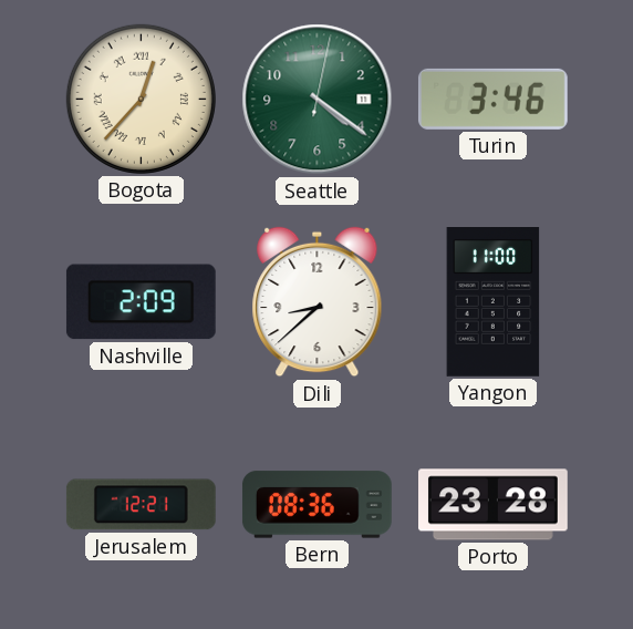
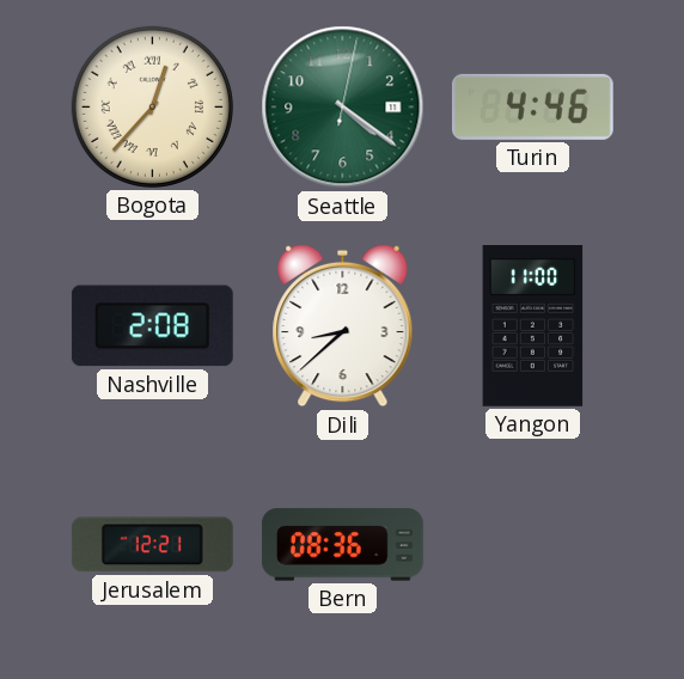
Turin: 3:46 -> 4:46
Nashville: 2:09 -> 2:08
Porto: 23:28 -> none
